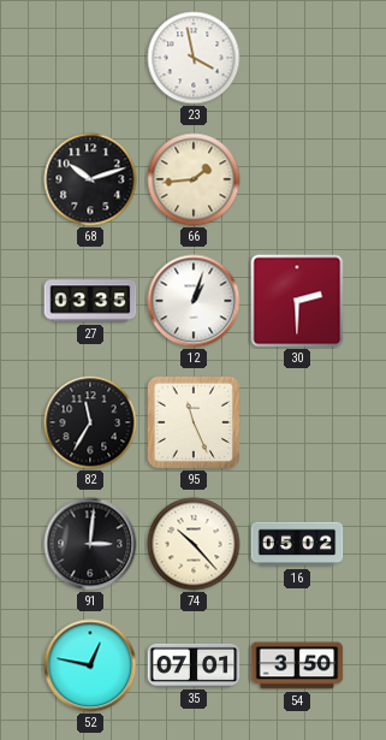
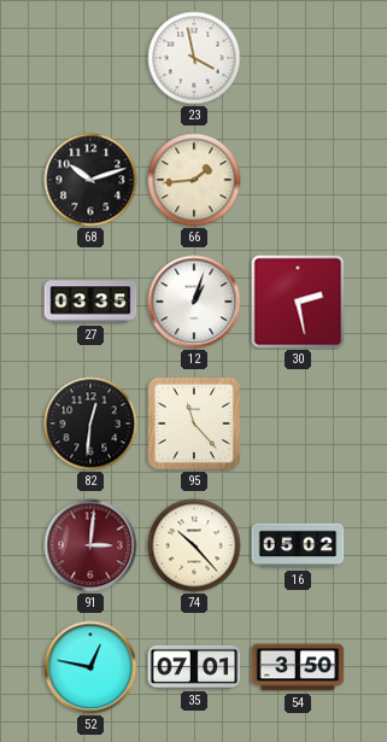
30: 2:30 -> 2:28
82: 11:35 -> 12:31
95: 11:26 -> 11:23
91 dial: black -> burgundy
